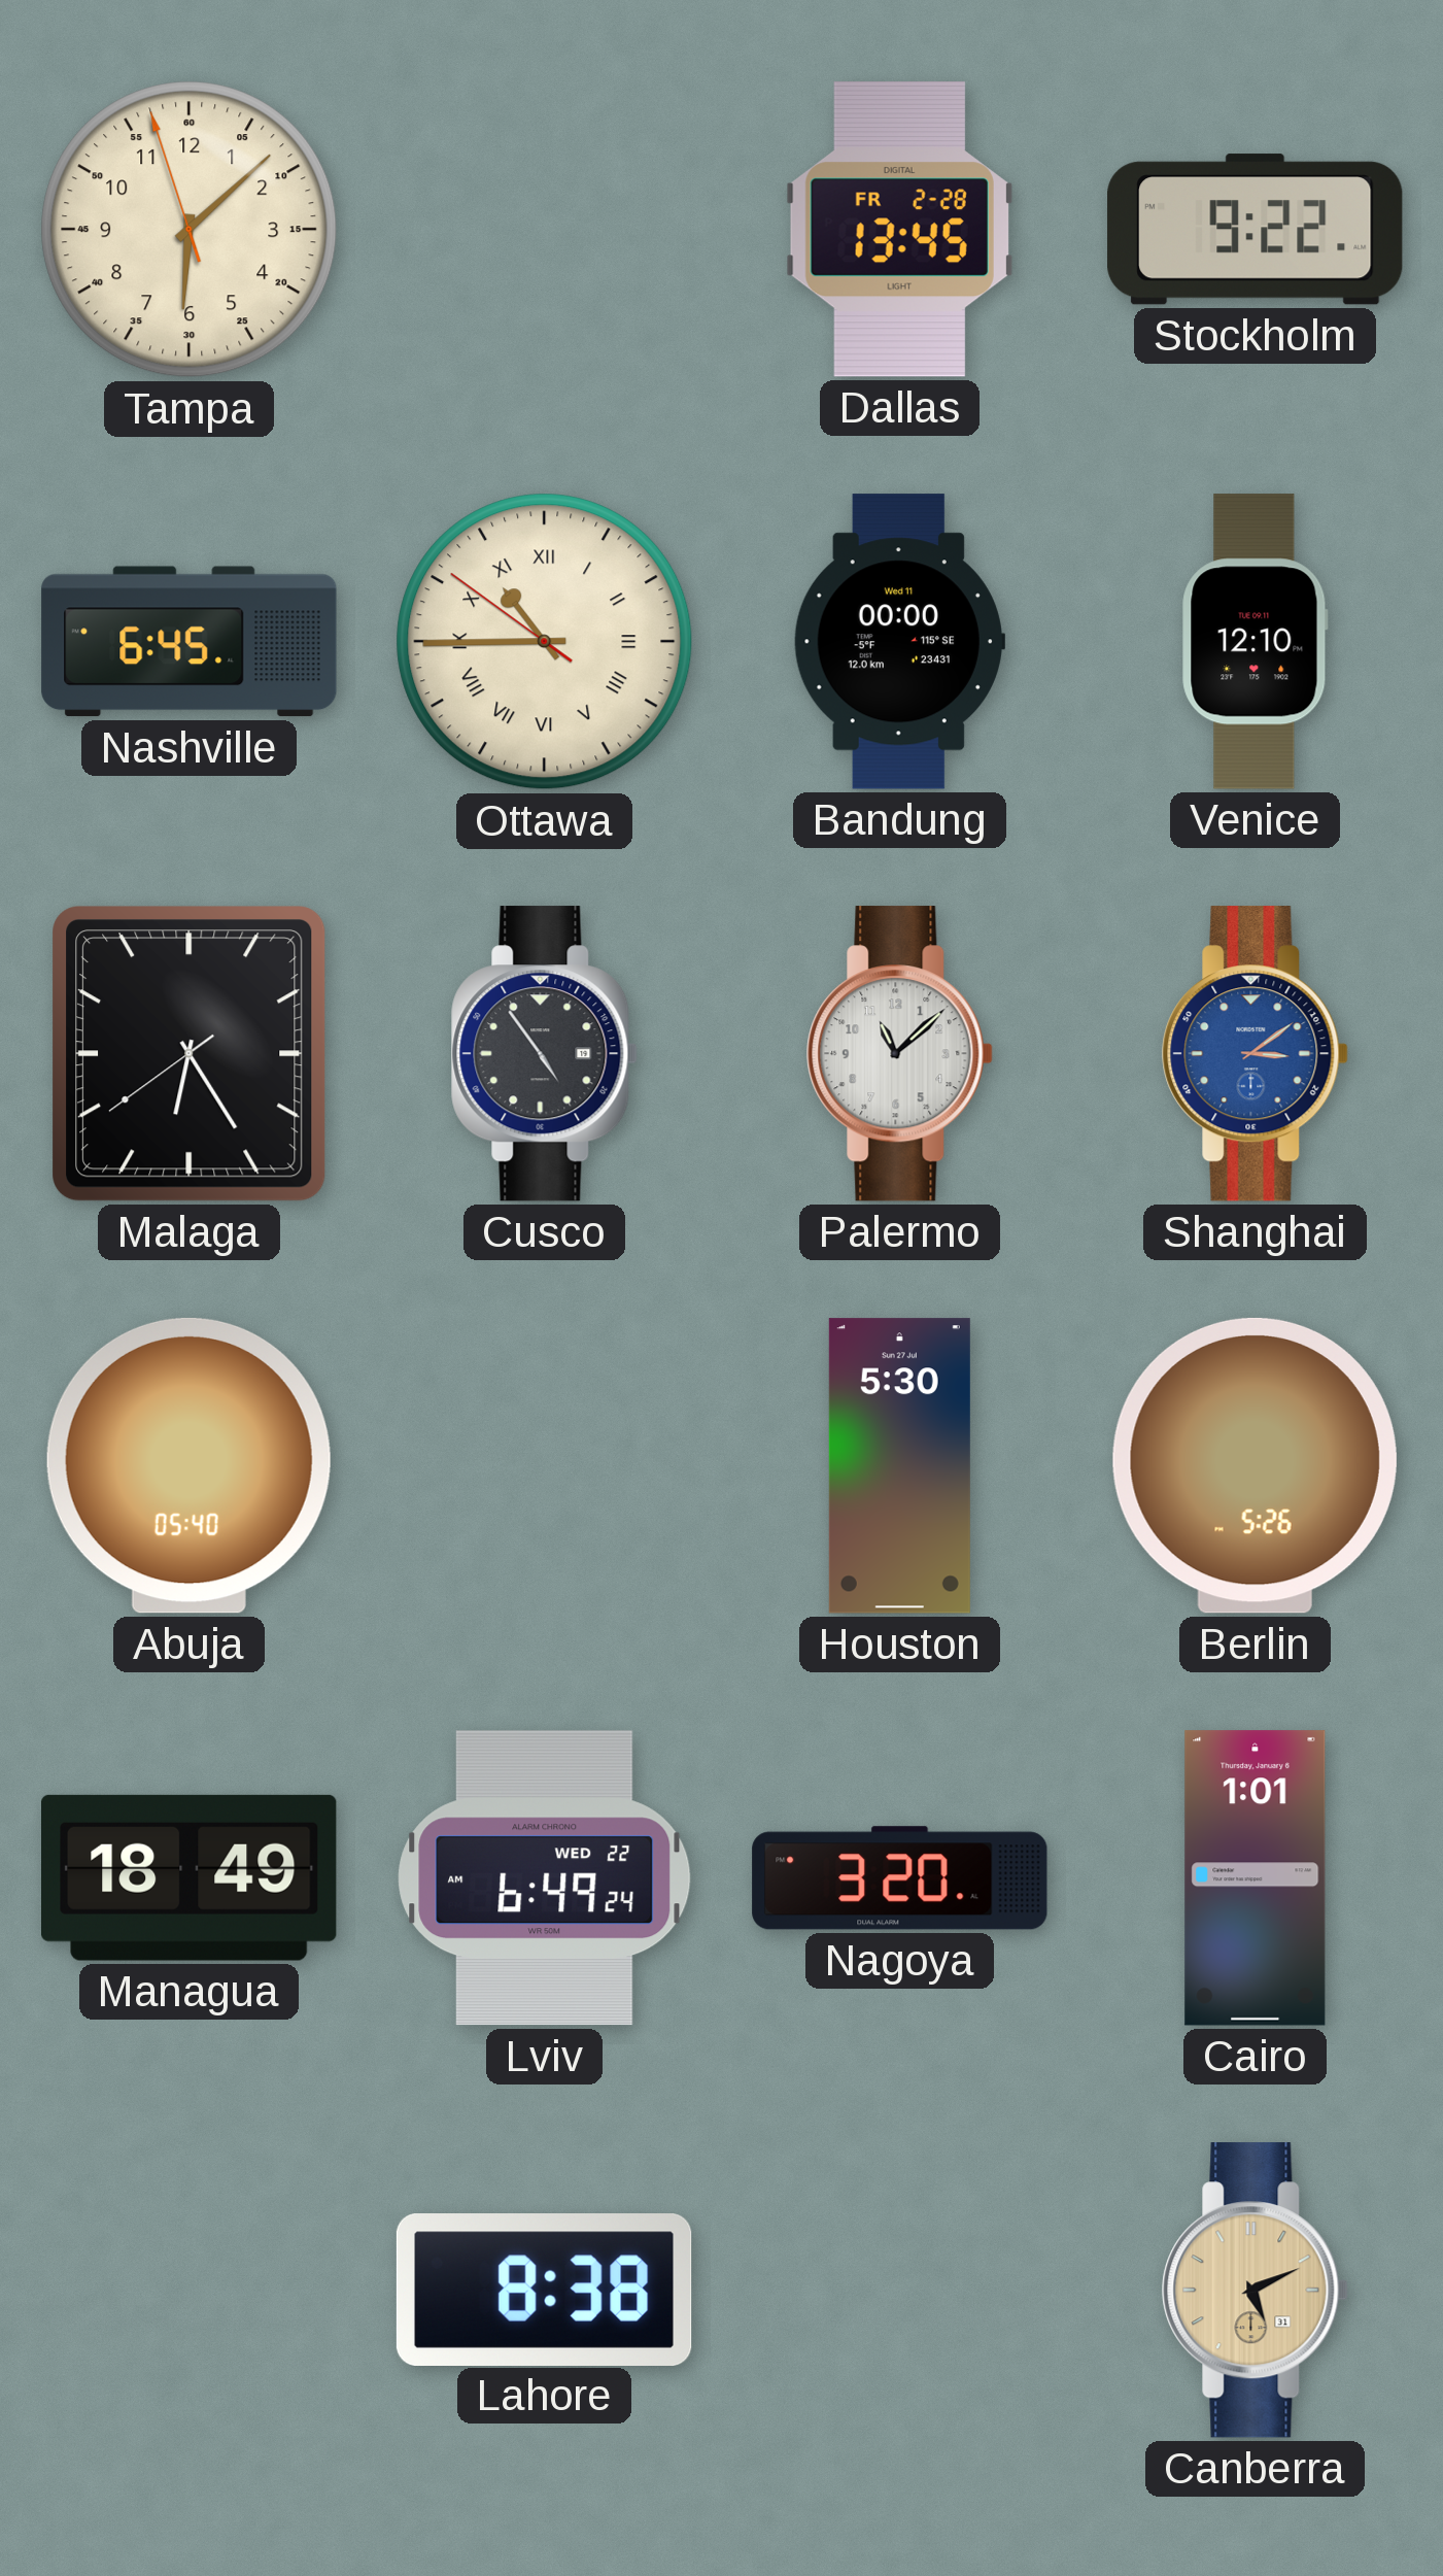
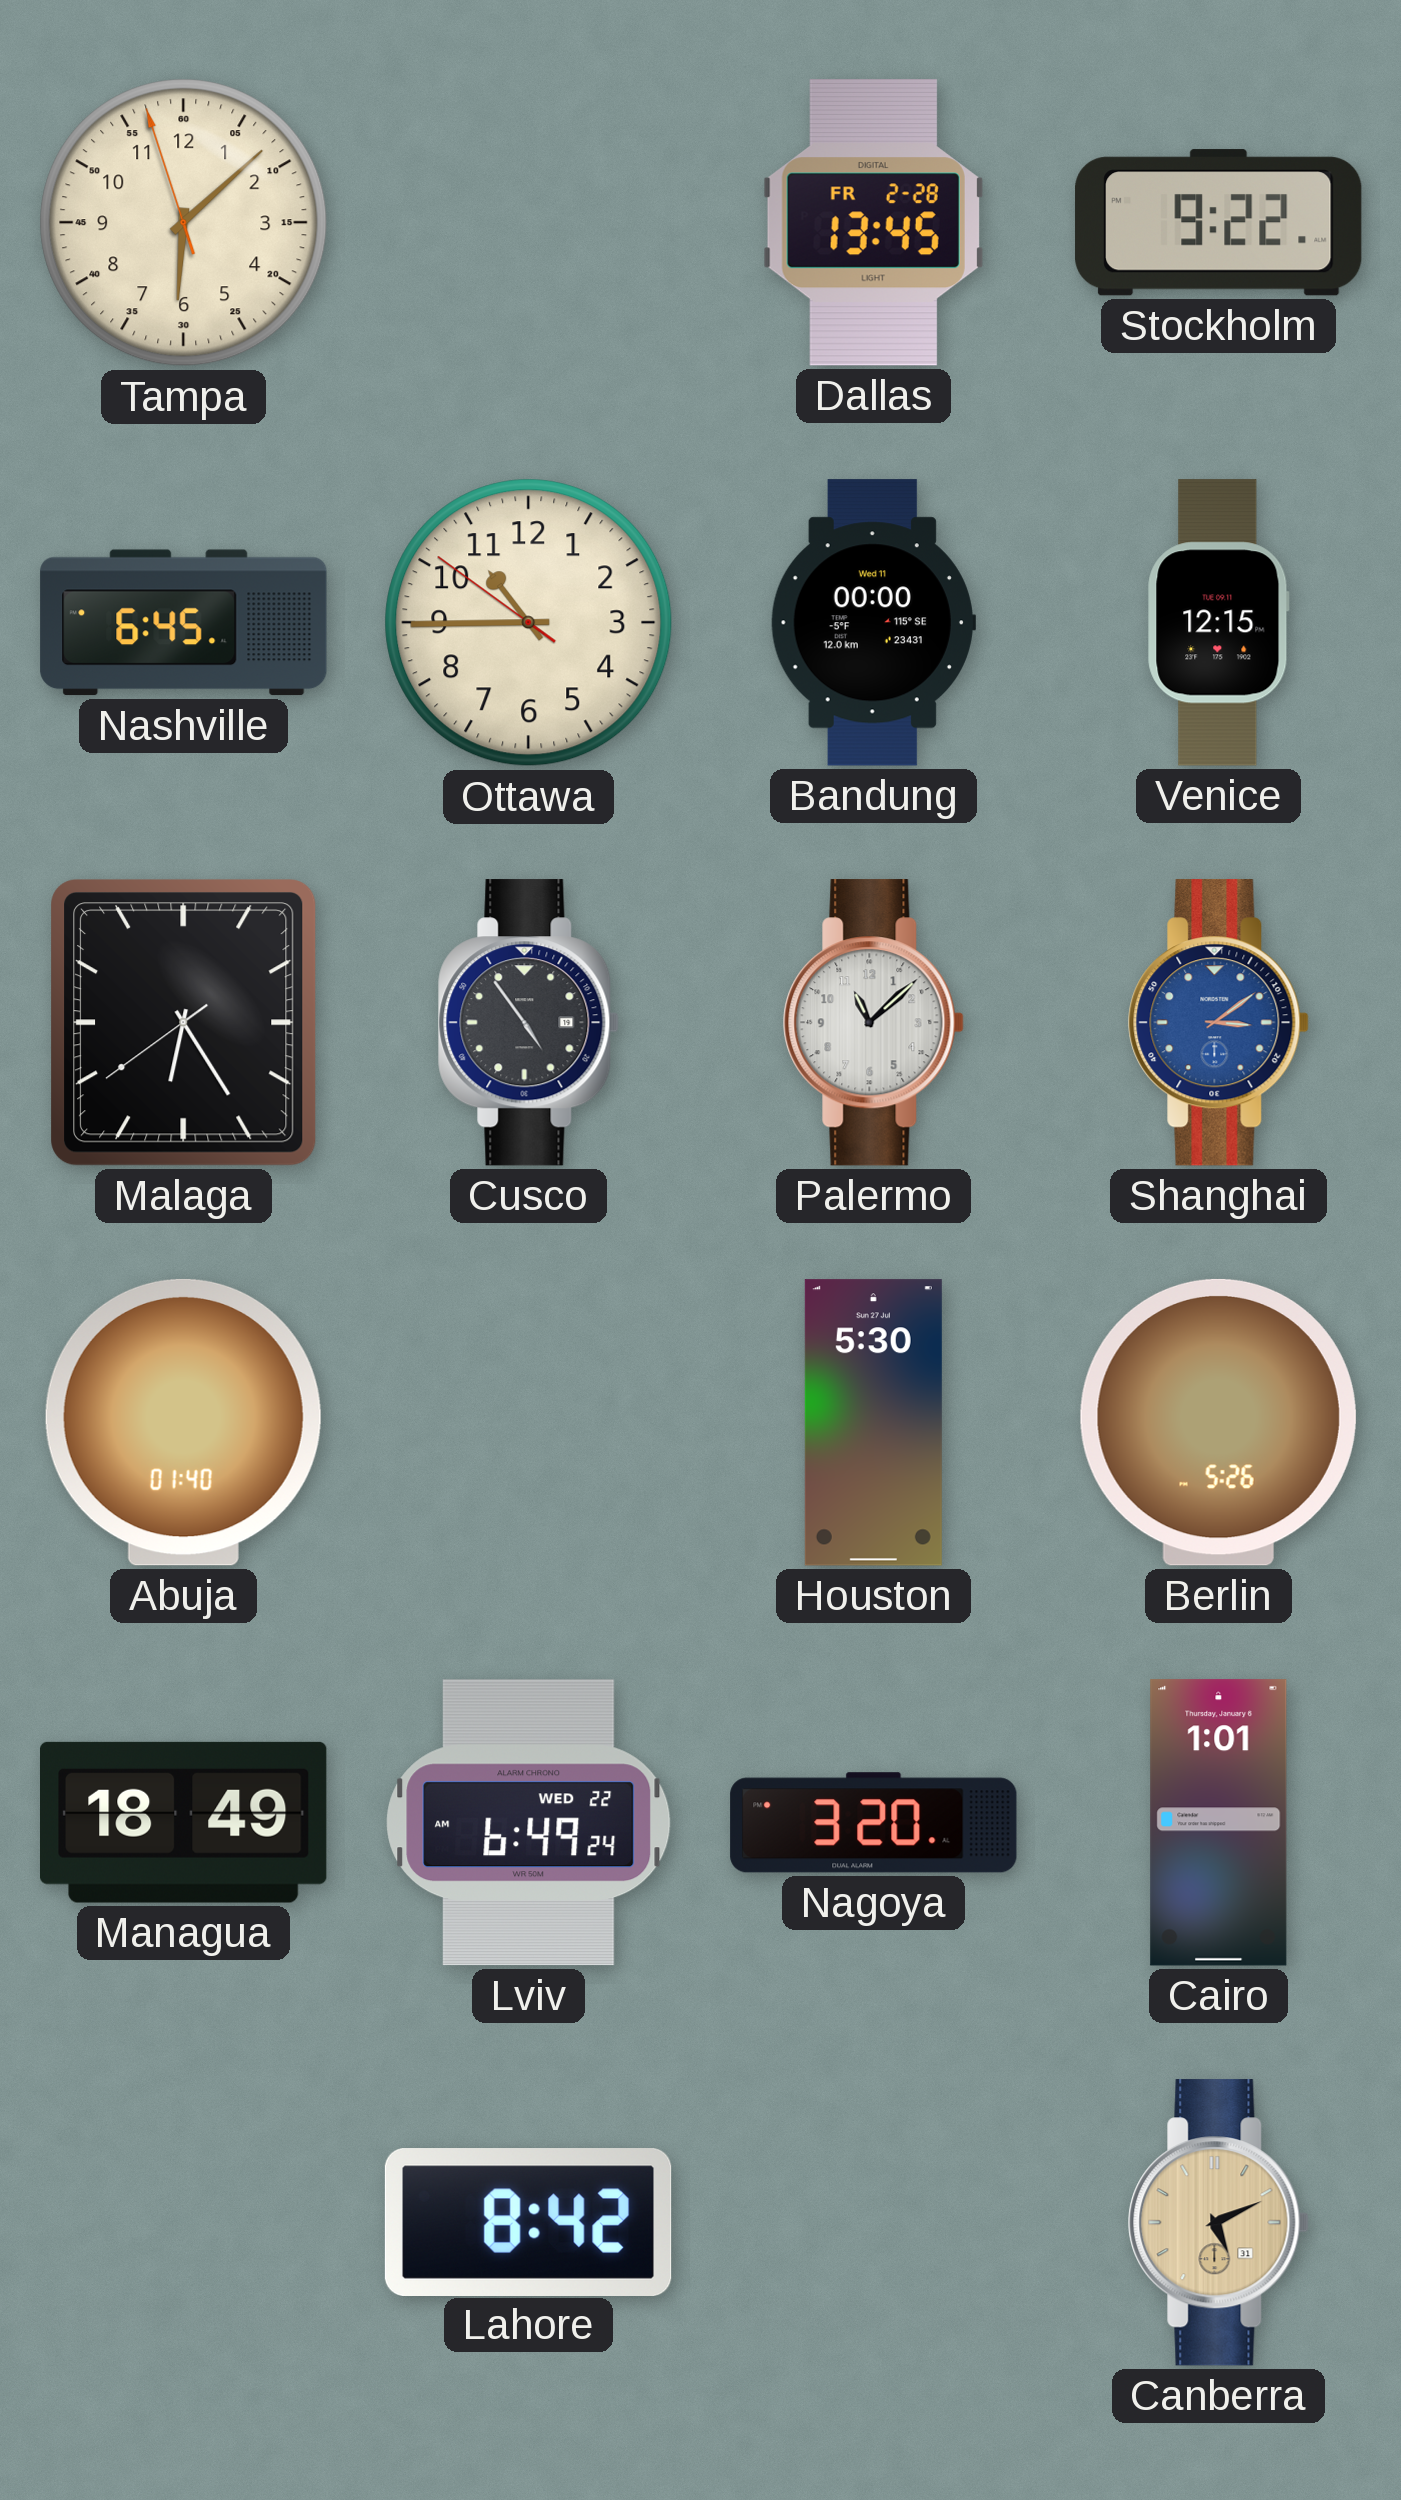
Ottawa numerals: Roman -> Arabic
Venice: 12:10 -> 12:15
Abuja: 05:40 -> 01:40
Lahore: 8:38 -> 8:42
